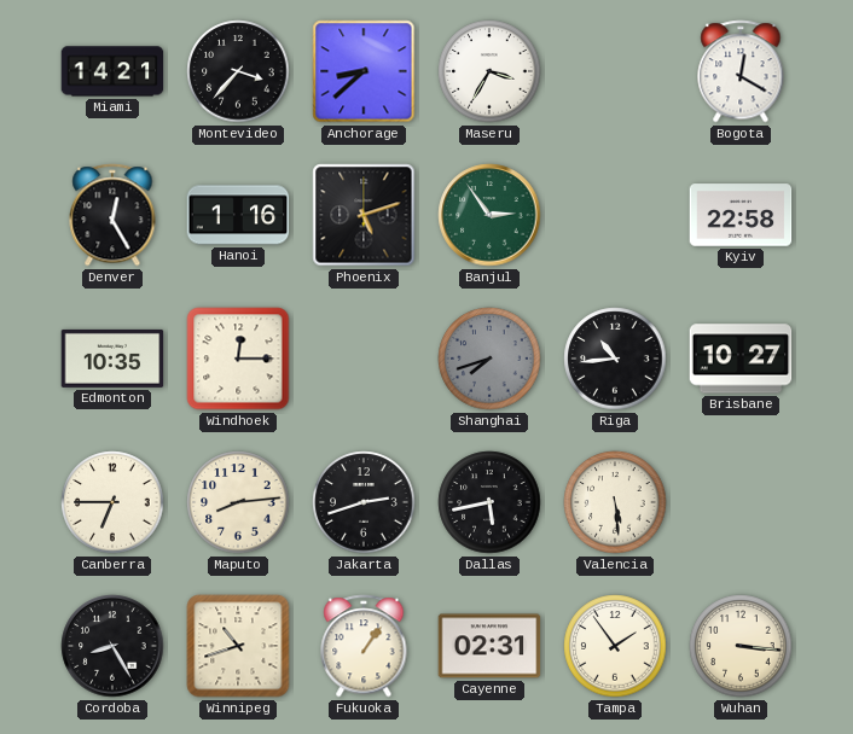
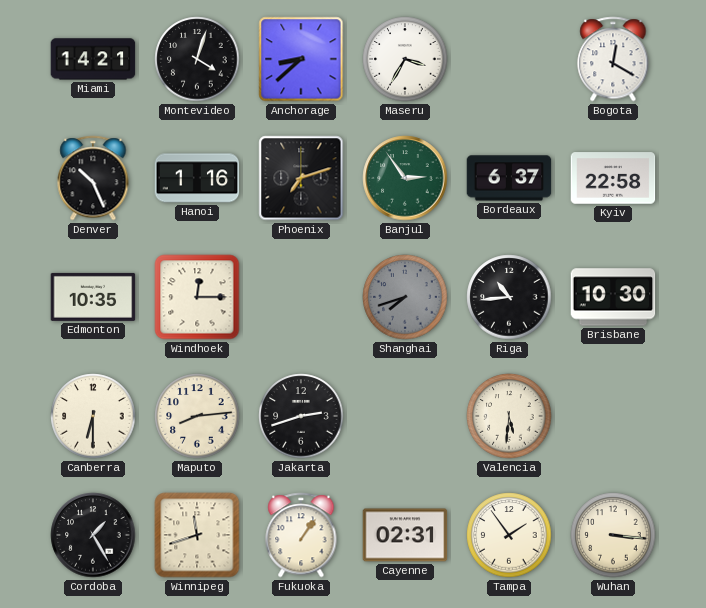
Montevideo: 3:37 -> 4:03
Denver: 12:25 -> 10:26
Phoenix: 5:12 -> 7:12
Bordeaux: none -> 6:37
Brisbane: 10:27 -> 10:30
Canberra: 6:45 -> 6:30
Dallas: 5:43 -> none
Valencia: 5:29 -> 5:31
Cordoba: 8:25 -> 1:25
Winnipeg: 10:42 -> 11:42
